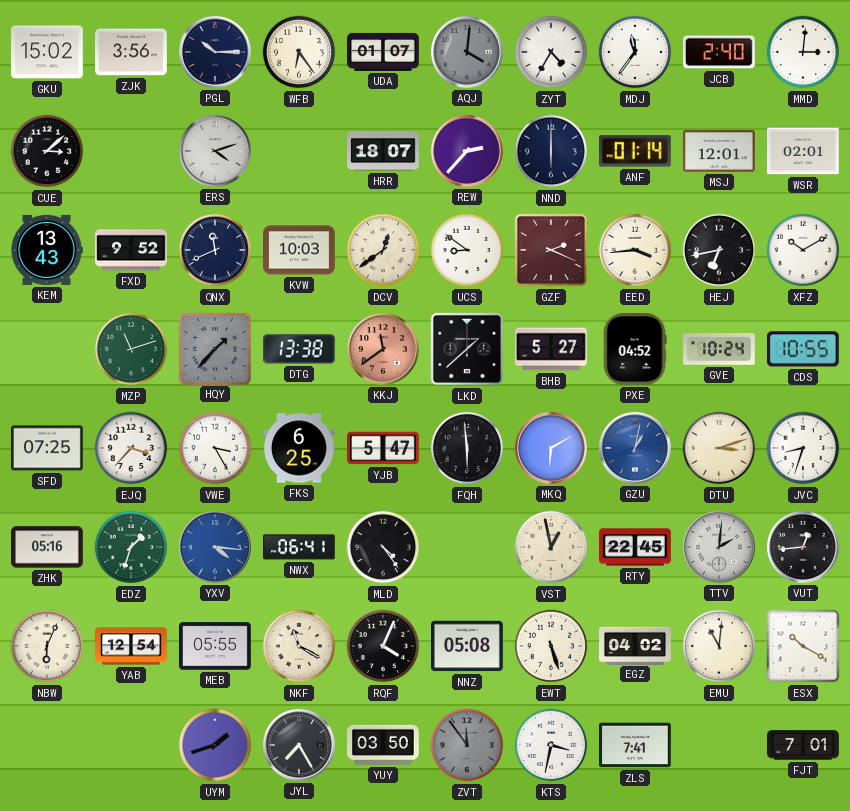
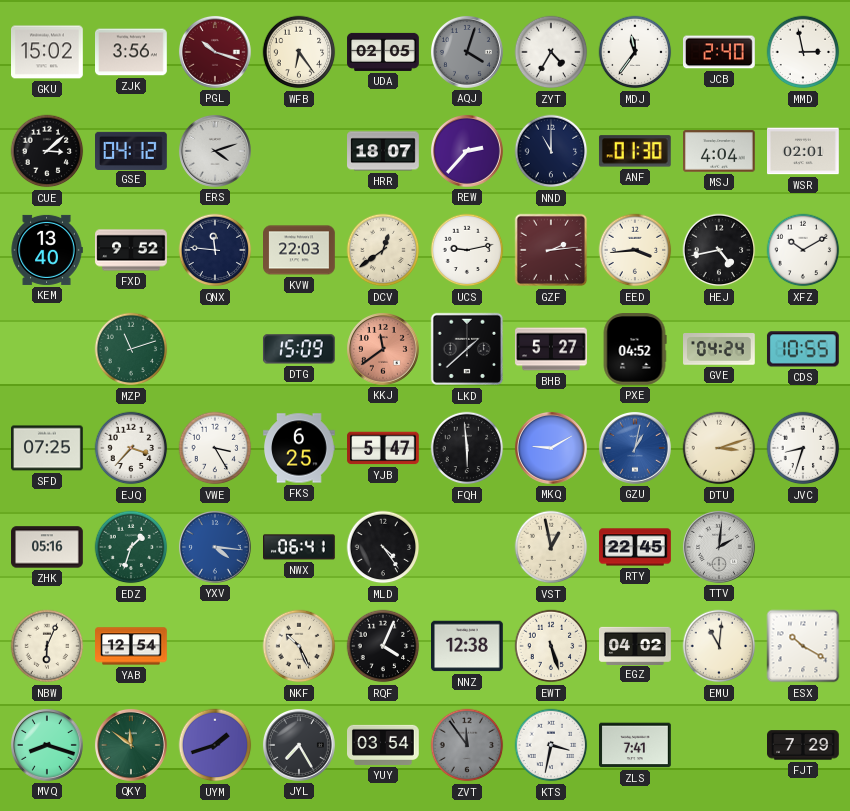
PGL: 10:15 -> 10:18
PGL dial: navy -> burgundy
UDA: 01:07 -> 02:05
AQJ: 4:01 -> 4:03
MMD: 3:01 -> 2:58
GSE: none -> 04:12
NND: 6:00 -> 11:00
ANF: 01:14 -> 01:30
MSJ: 12:01 -> 4:04
KEM: 13:43 -> 13:40
QNX: 11:41 -> 11:46
KVW: 10:03 -> 22:03
UCS: 8:51 -> 9:13
GZF: 2:19 -> 2:14
HEJ: 6:43 -> 4:43
HQY: 1:37 -> none
DTG: 13:38 -> 15:09
GVE: 10:24 -> 04:24
MKQ: 6:10 -> 9:10
VUT: 12:44 -> none
MEB: 05:55 -> none
NKF: 11:20 -> 10:26
NNZ: 05:08 -> 12:38
MVQ: none -> 8:18
QKY: none -> 11:51
YUY: 03:50 -> 03:54
FJT: 7:01 -> 7:29
